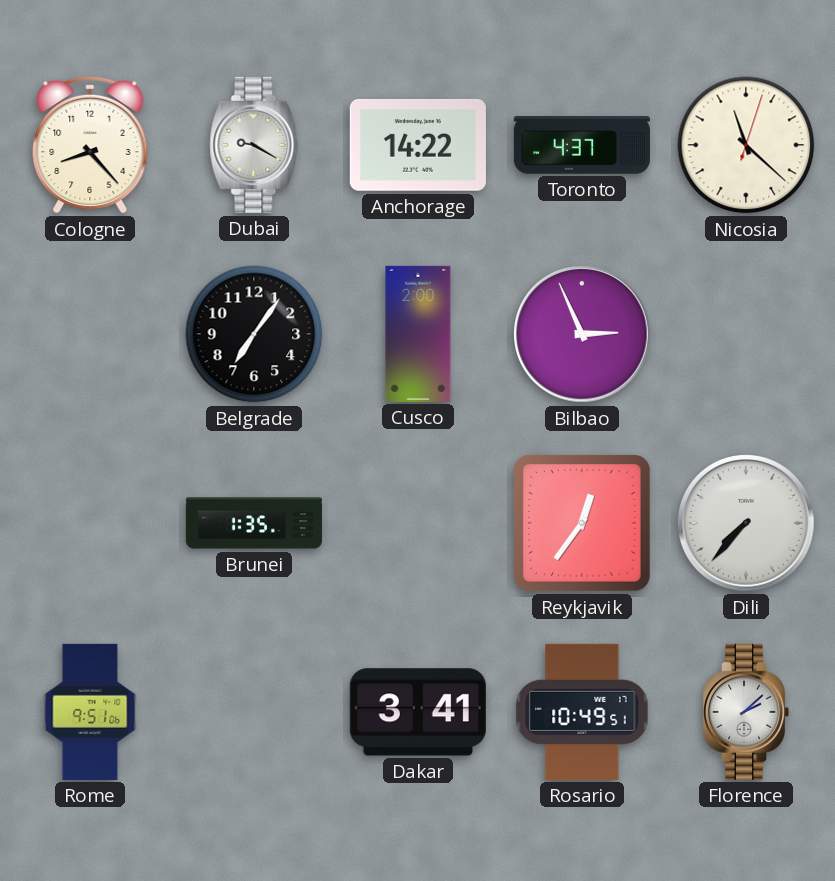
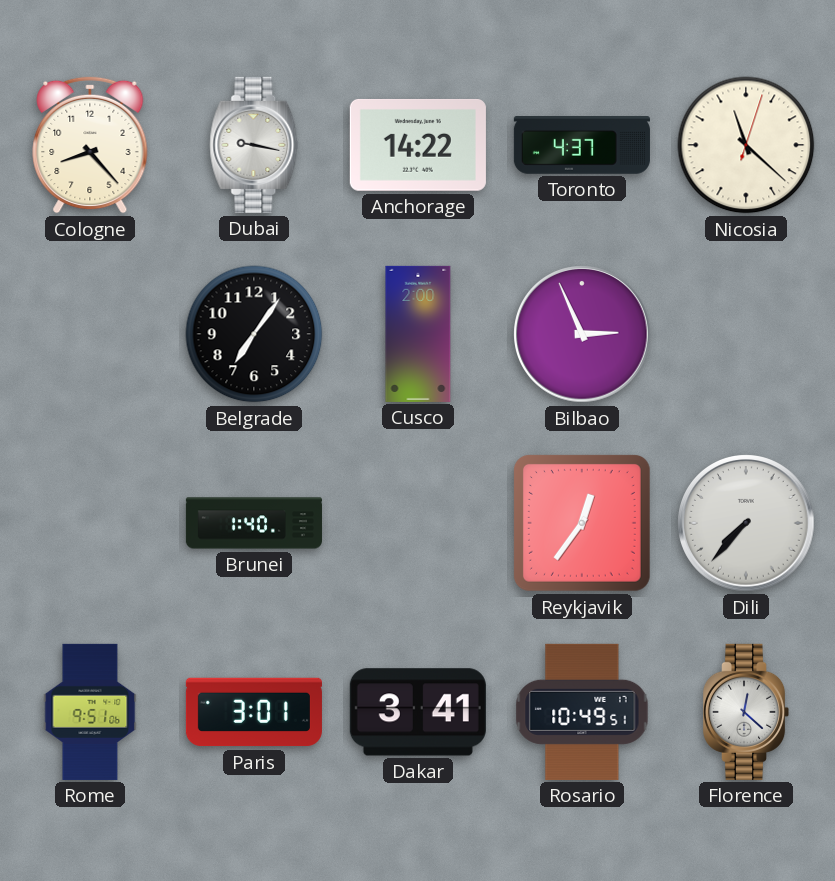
Dubai: 9:20 -> 9:17
Brunei: 1:35 -> 1:40
Paris: none -> 3:01
Florence: 2:08 -> 12:22
